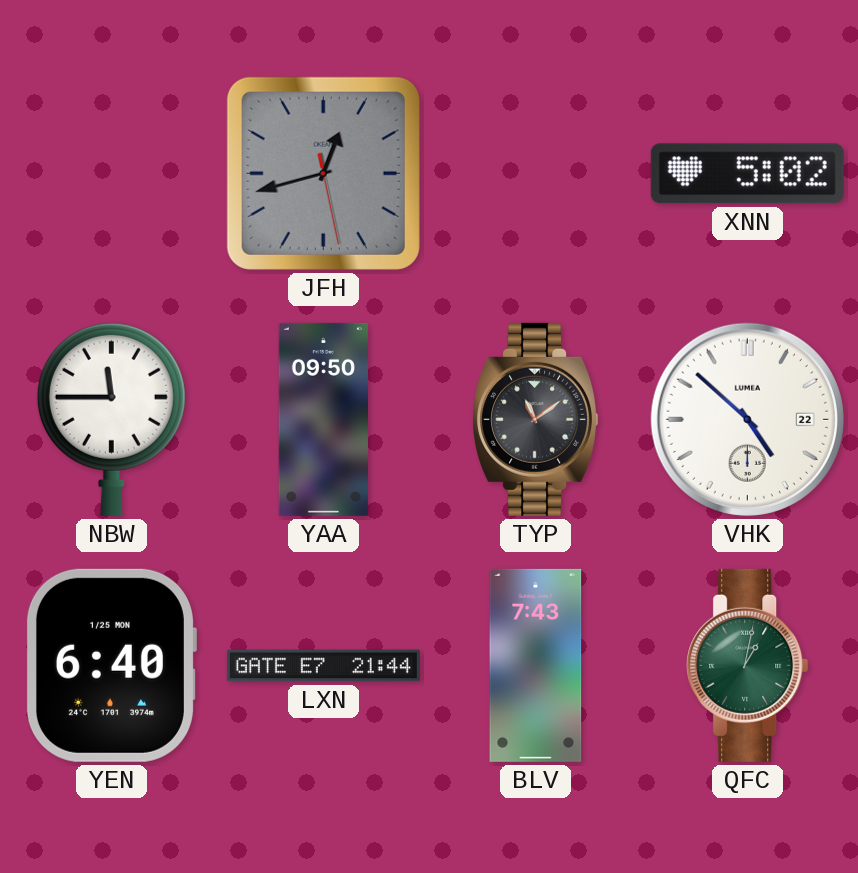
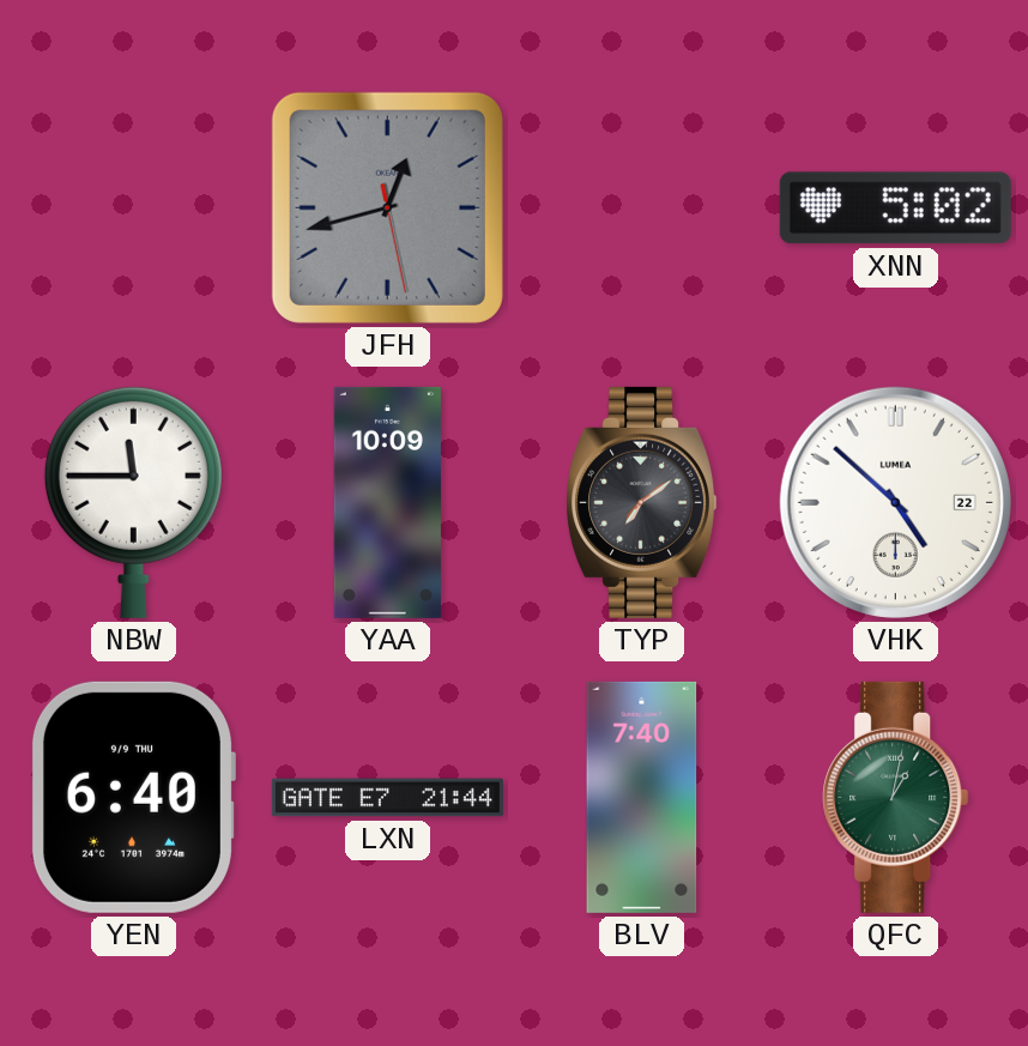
YAA: 09:50 -> 10:09
TYP: 11:09 -> 7:09
YEN date: 1/25 MON -> 9/9 THU
BLV: 7:43 -> 7:40
